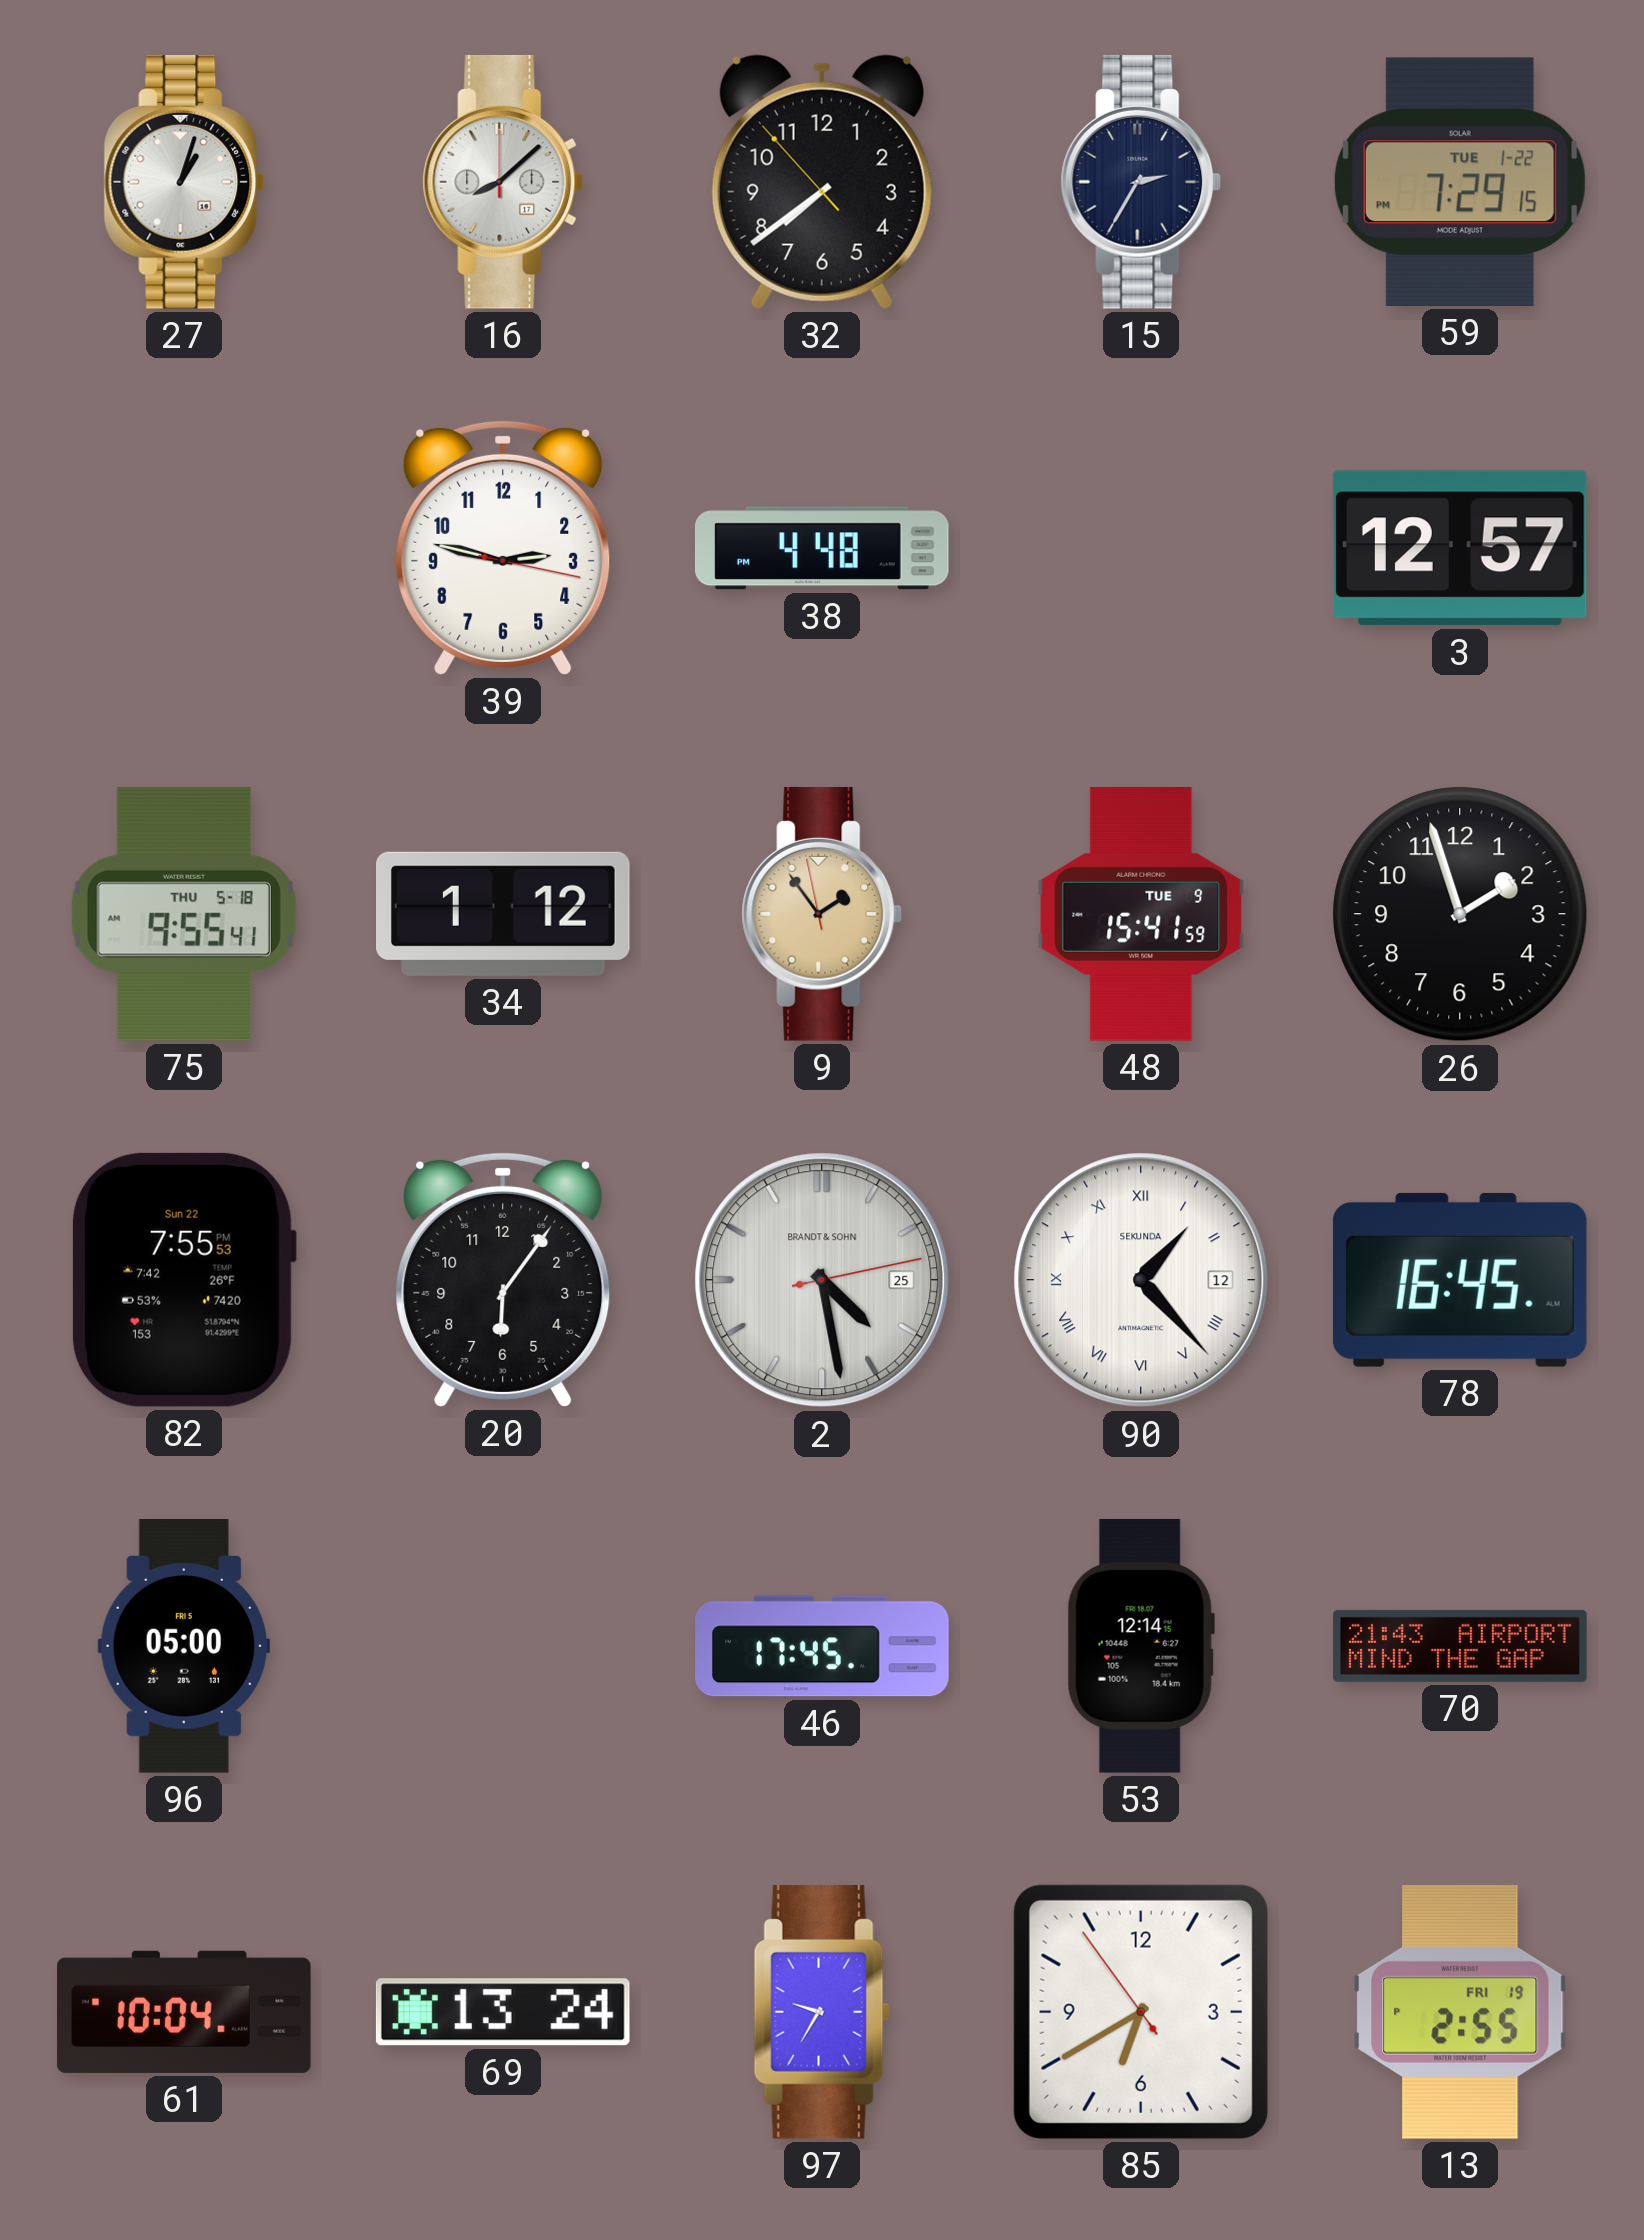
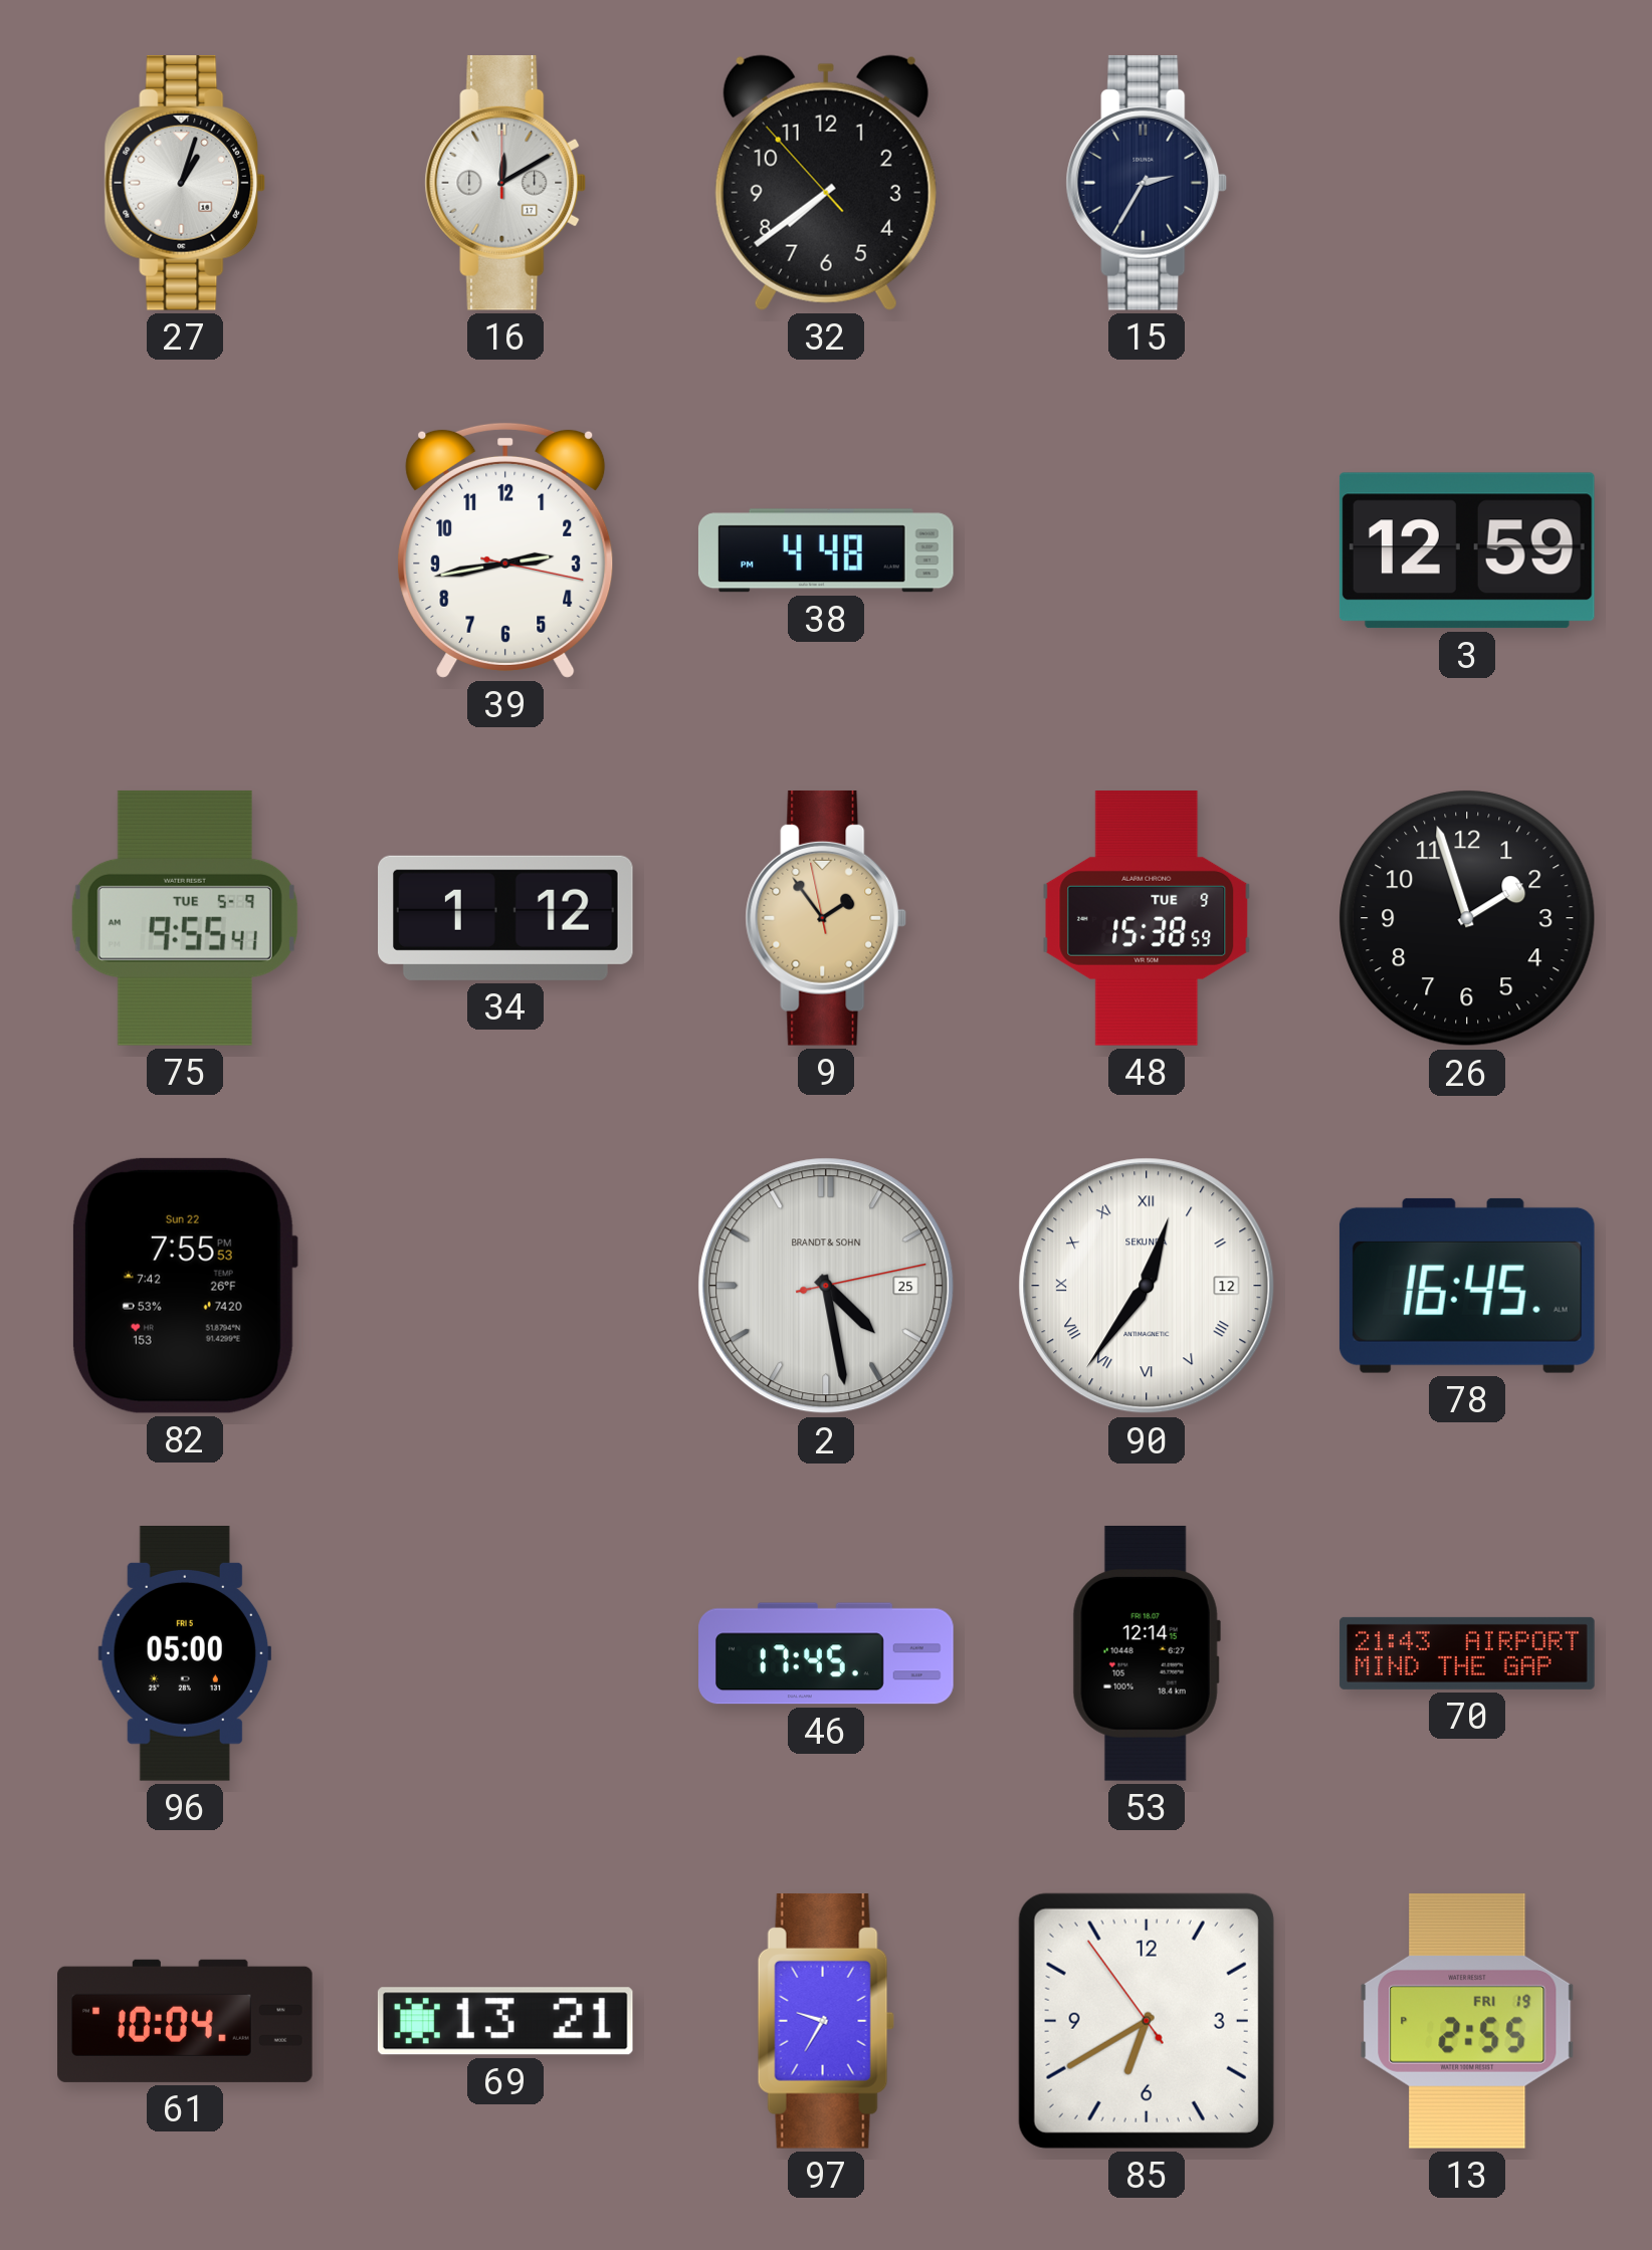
16: 8:08 -> 12:10
59: 7:29 -> none
39: 2:47 -> 2:43
3: 12:57 -> 12:59
75 date: THU 5-18 -> TUE 5-9
48: 15:41 -> 15:38
20: 6:06 -> none
90: 1:23 -> 12:36
69: 13:24 -> 13:21
